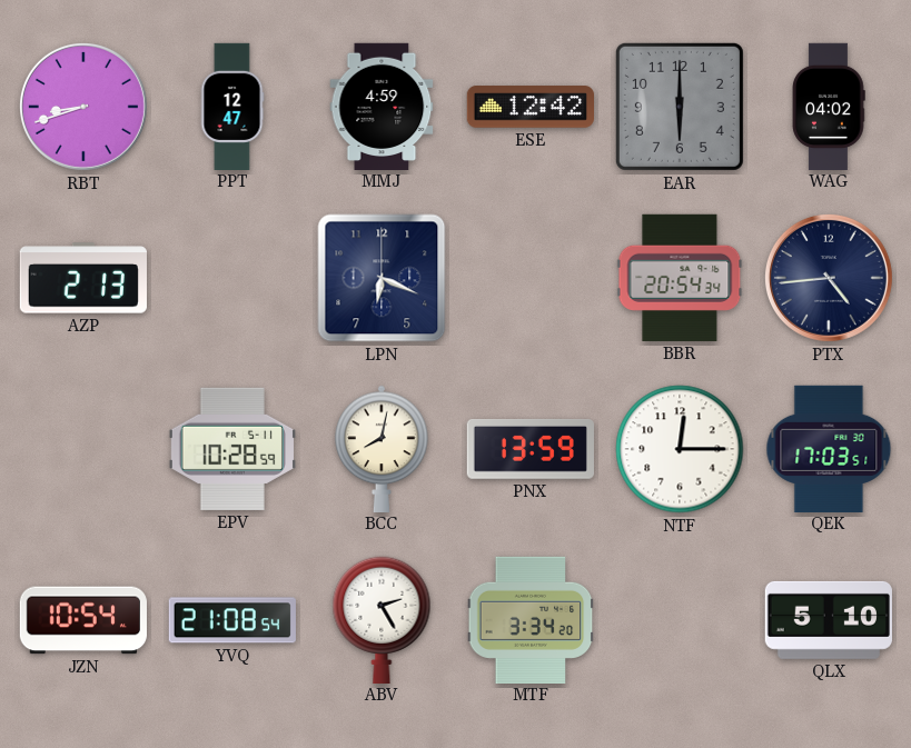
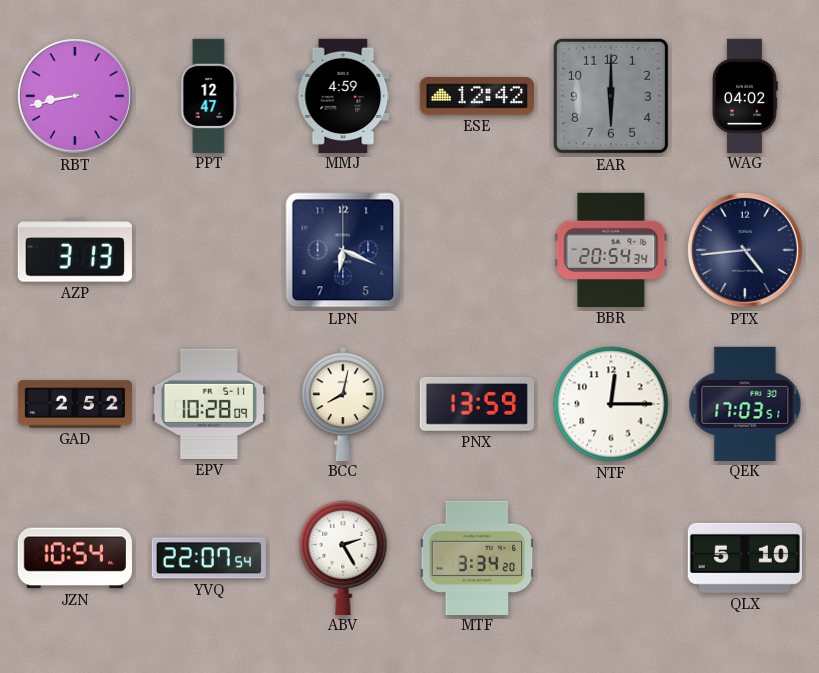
RBT: 8:42 -> 8:43
AZP: 2:13 -> 3:13
GAD: none -> 2:52
EPV: 10:28:59 -> 10:28:09
YVQ: 21:08 -> 22:07
